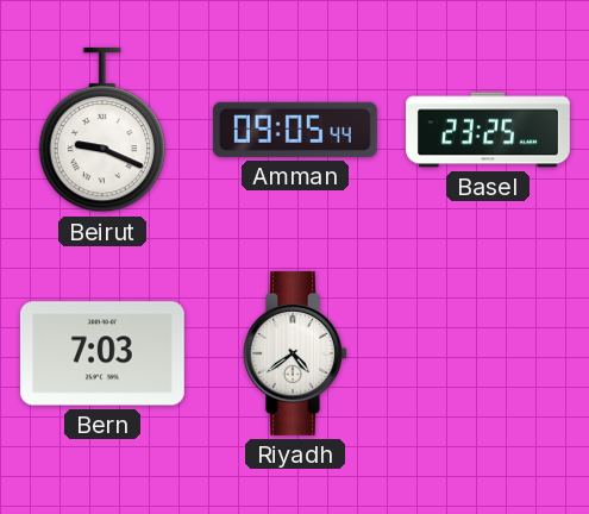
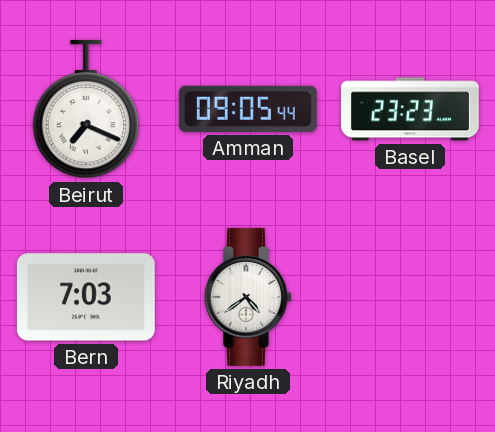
Beirut: 9:19 -> 7:19
Basel: 23:25 -> 23:23
